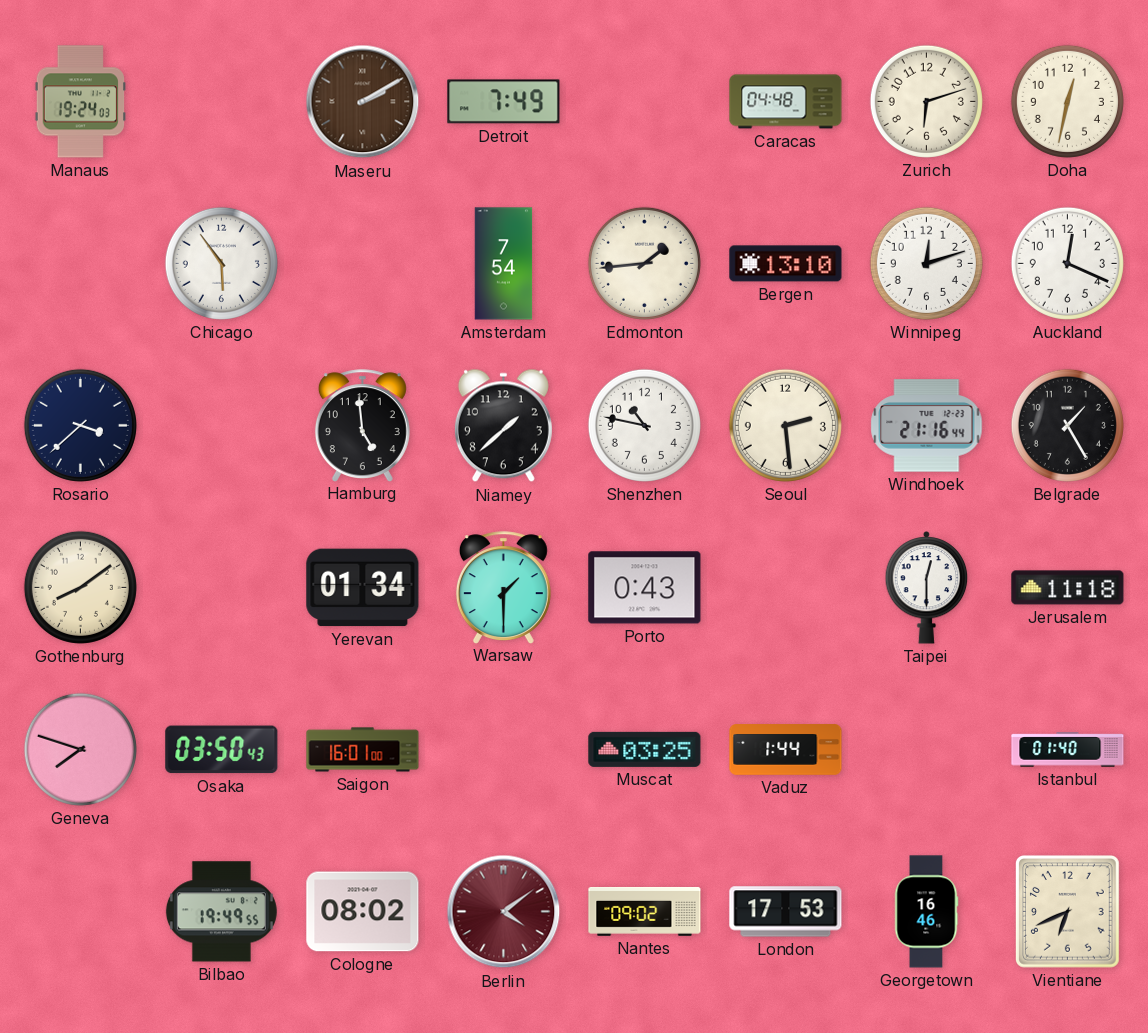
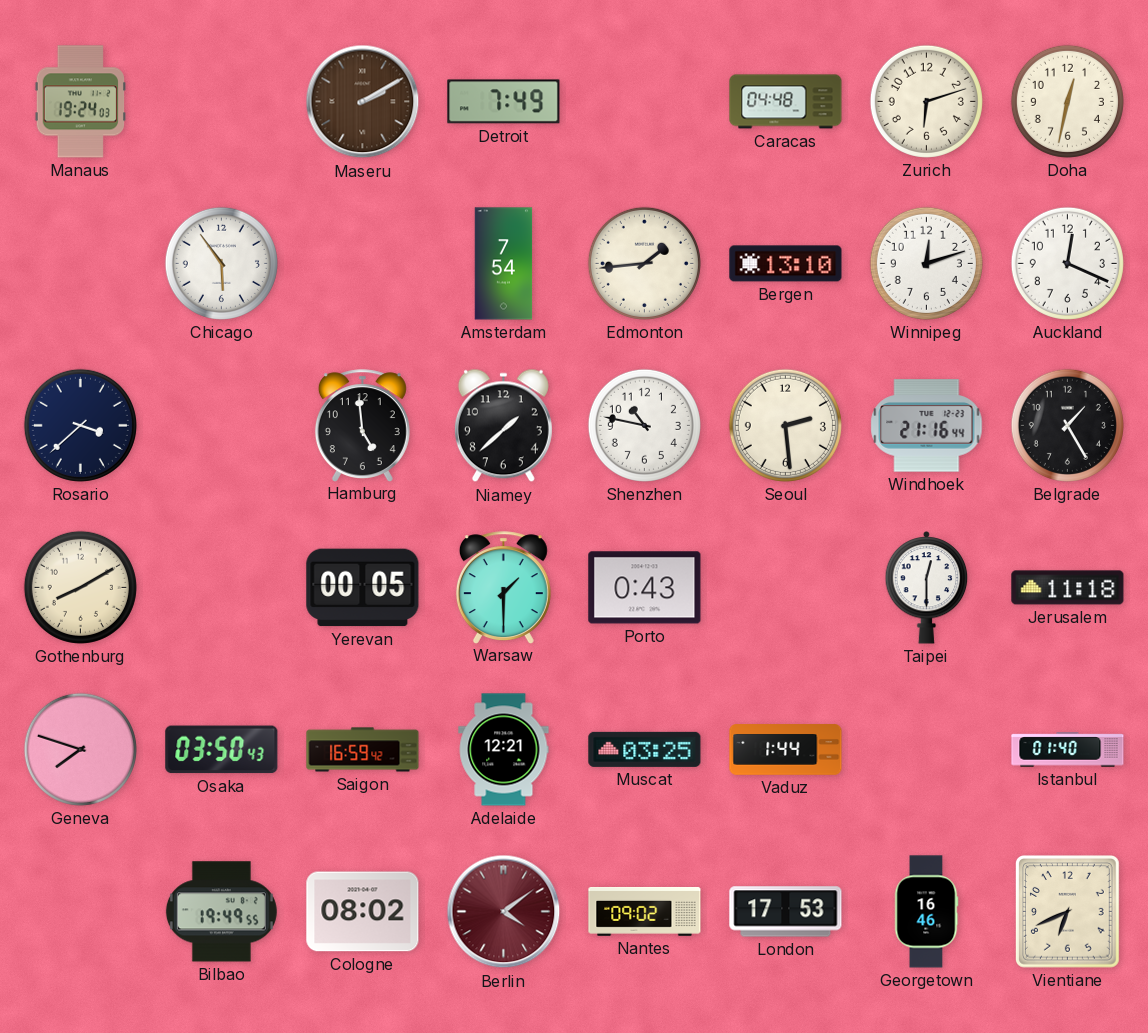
Gothenburg: 8:09 -> 8:10
Yerevan: 01:34 -> 00:05
Saigon: 16:01 -> 16:59
Adelaide: none -> 12:21
